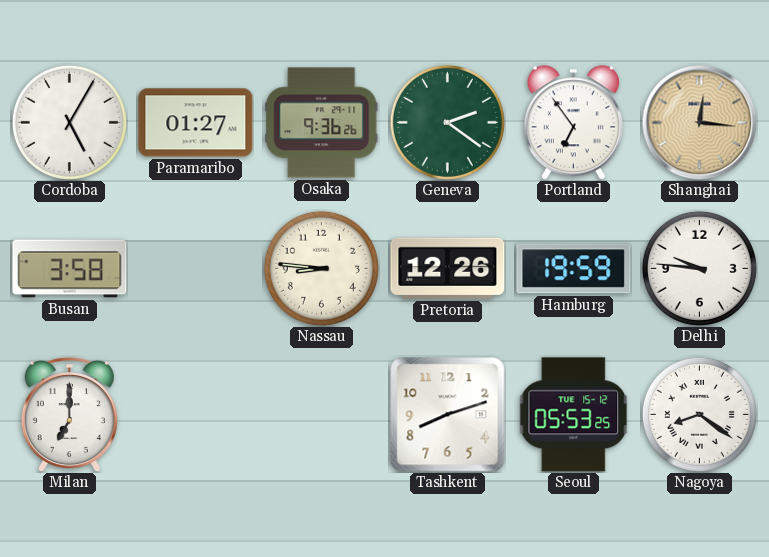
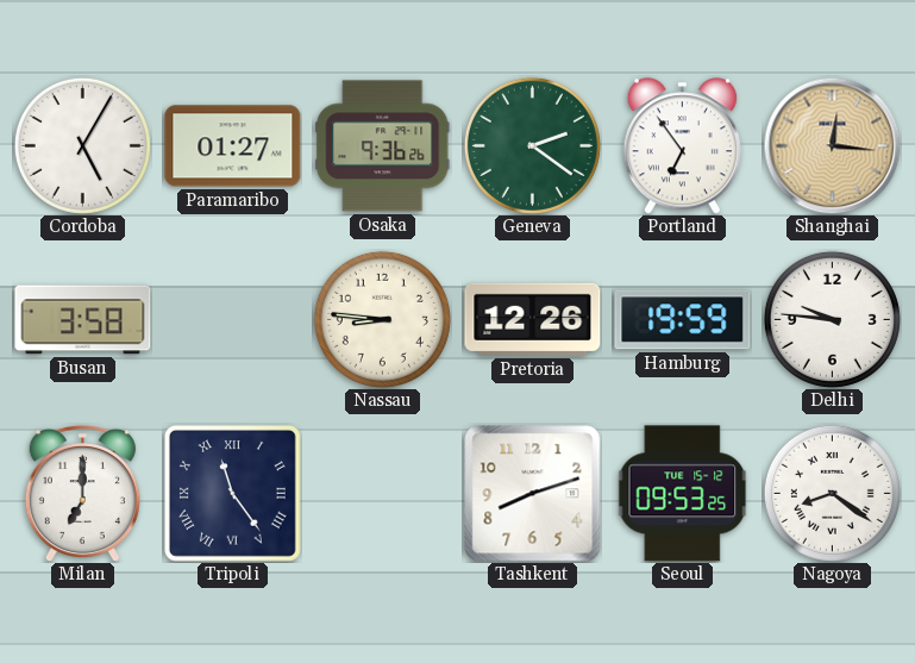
Tripoli: none -> 11:24
Seoul: 05:53 -> 09:53
